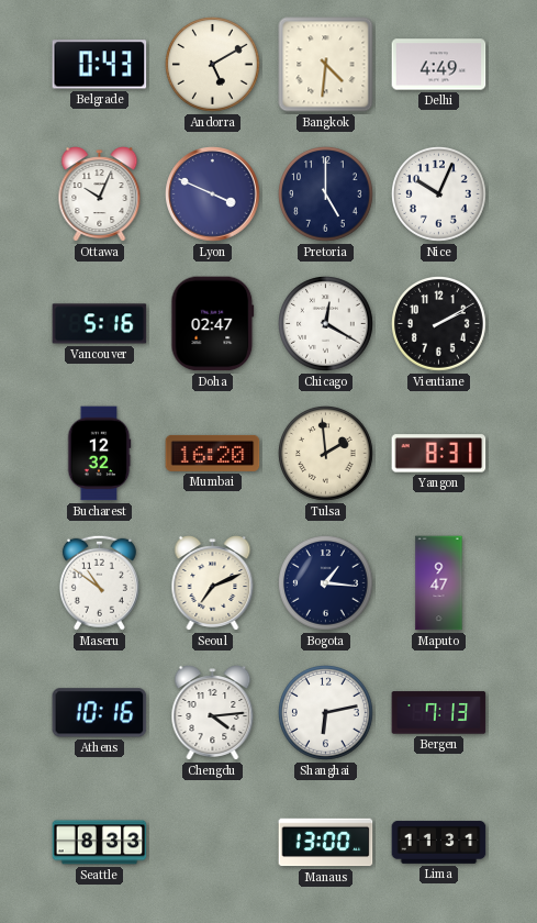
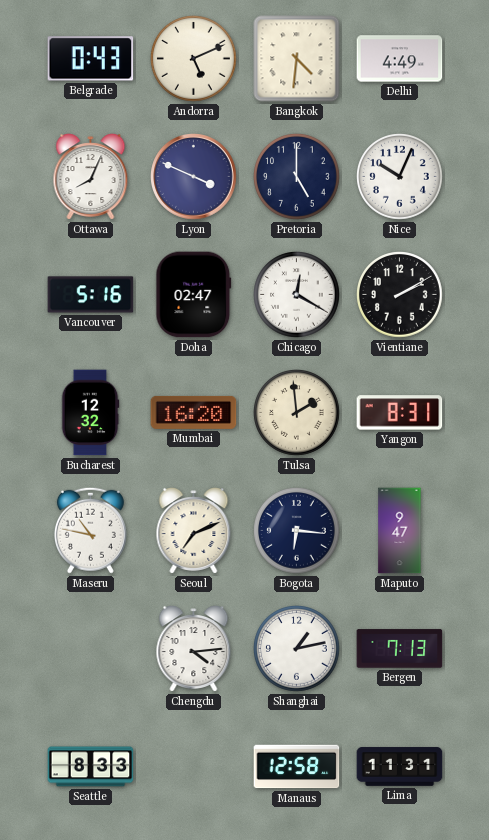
Andorra: 5:10 -> 5:11
Ottawa: 10:04 -> 8:04
Maseru: 10:51 -> 10:47
Bogota: 1:16 -> 6:16
Athens: 10:16 -> none
Shanghai: 6:13 -> 1:13
Manaus: 13:00 -> 12:58
